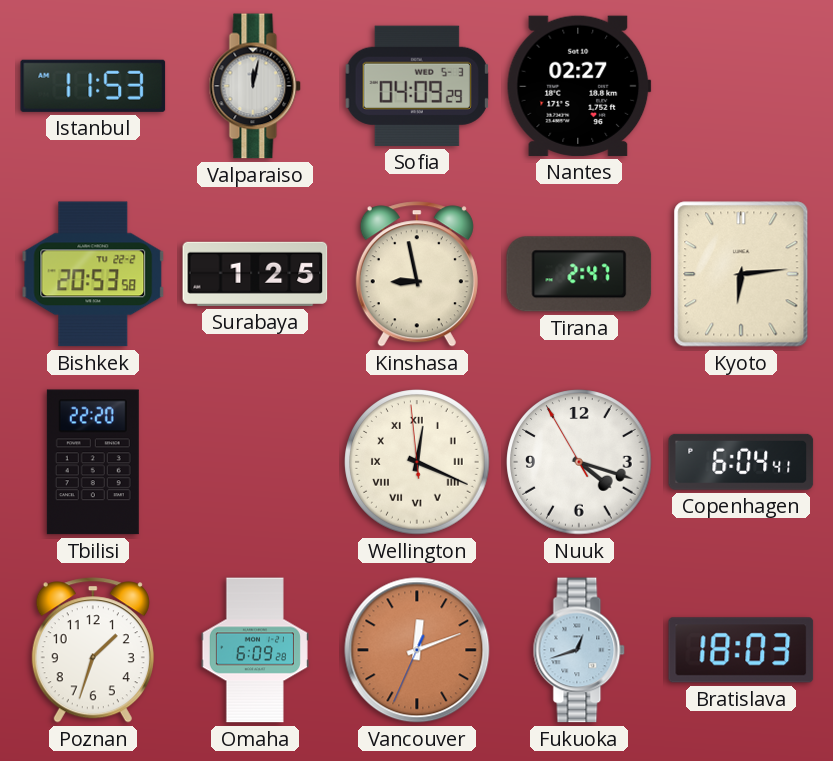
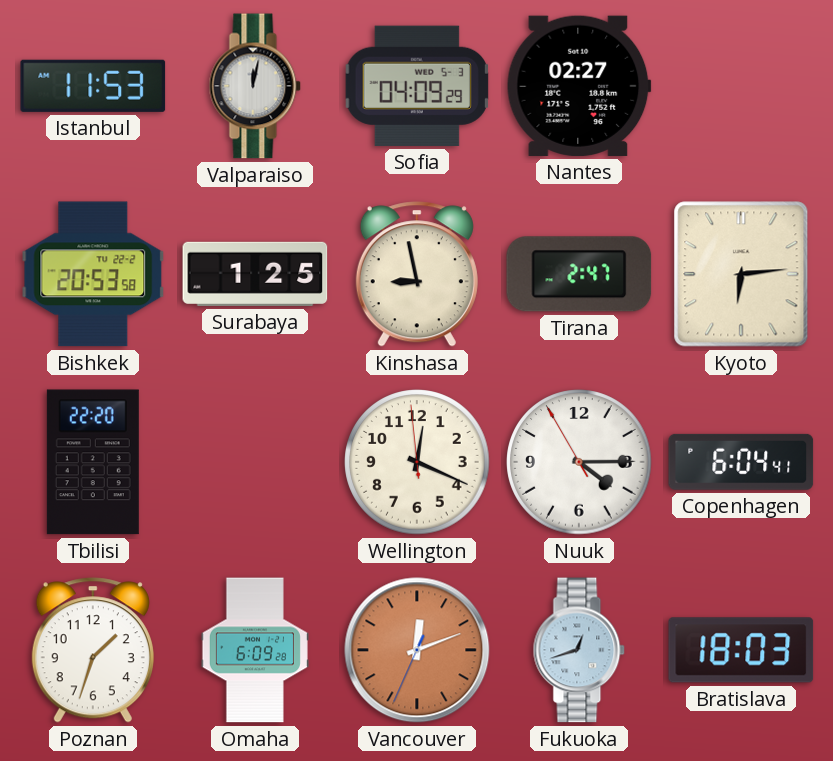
Wellington numerals: Roman -> Arabic
Nuuk: 4:17 -> 4:14
